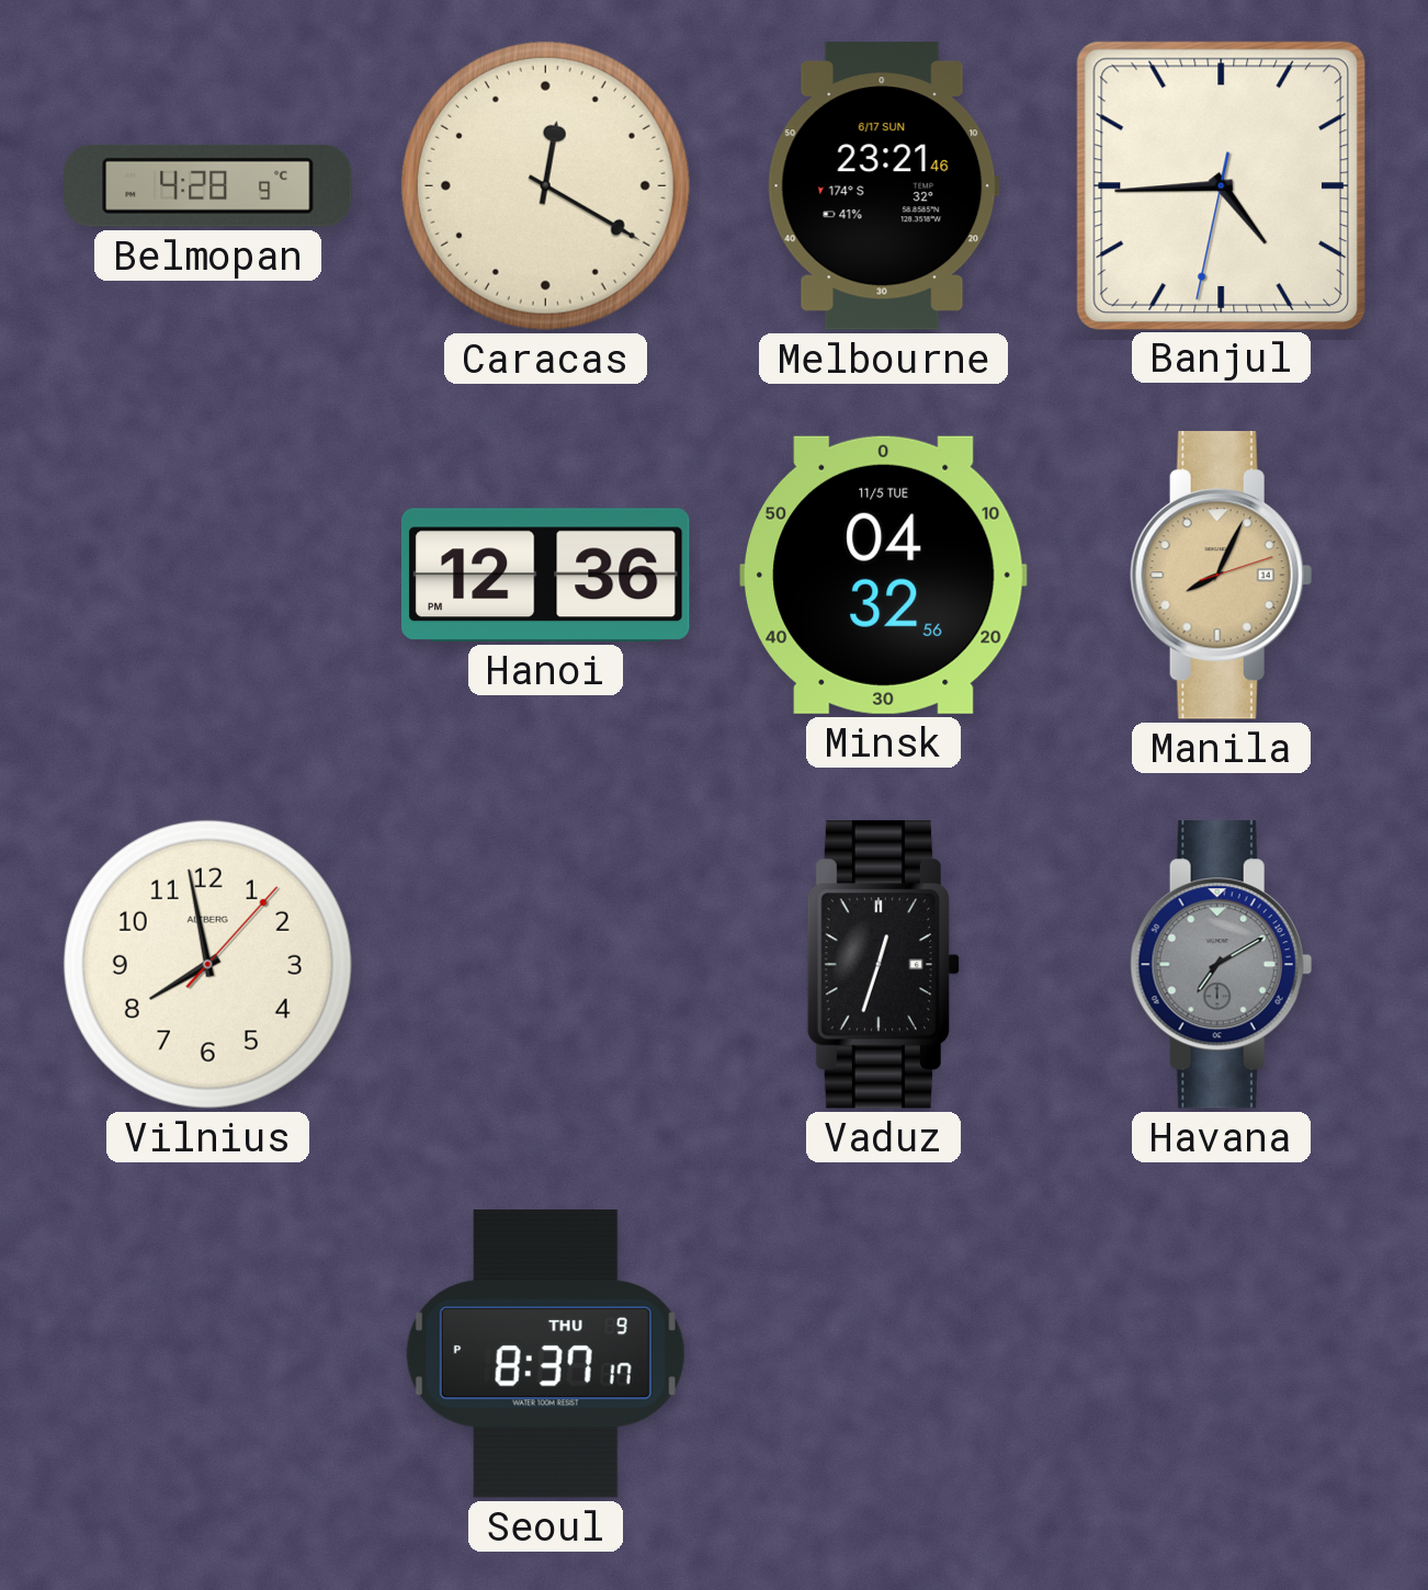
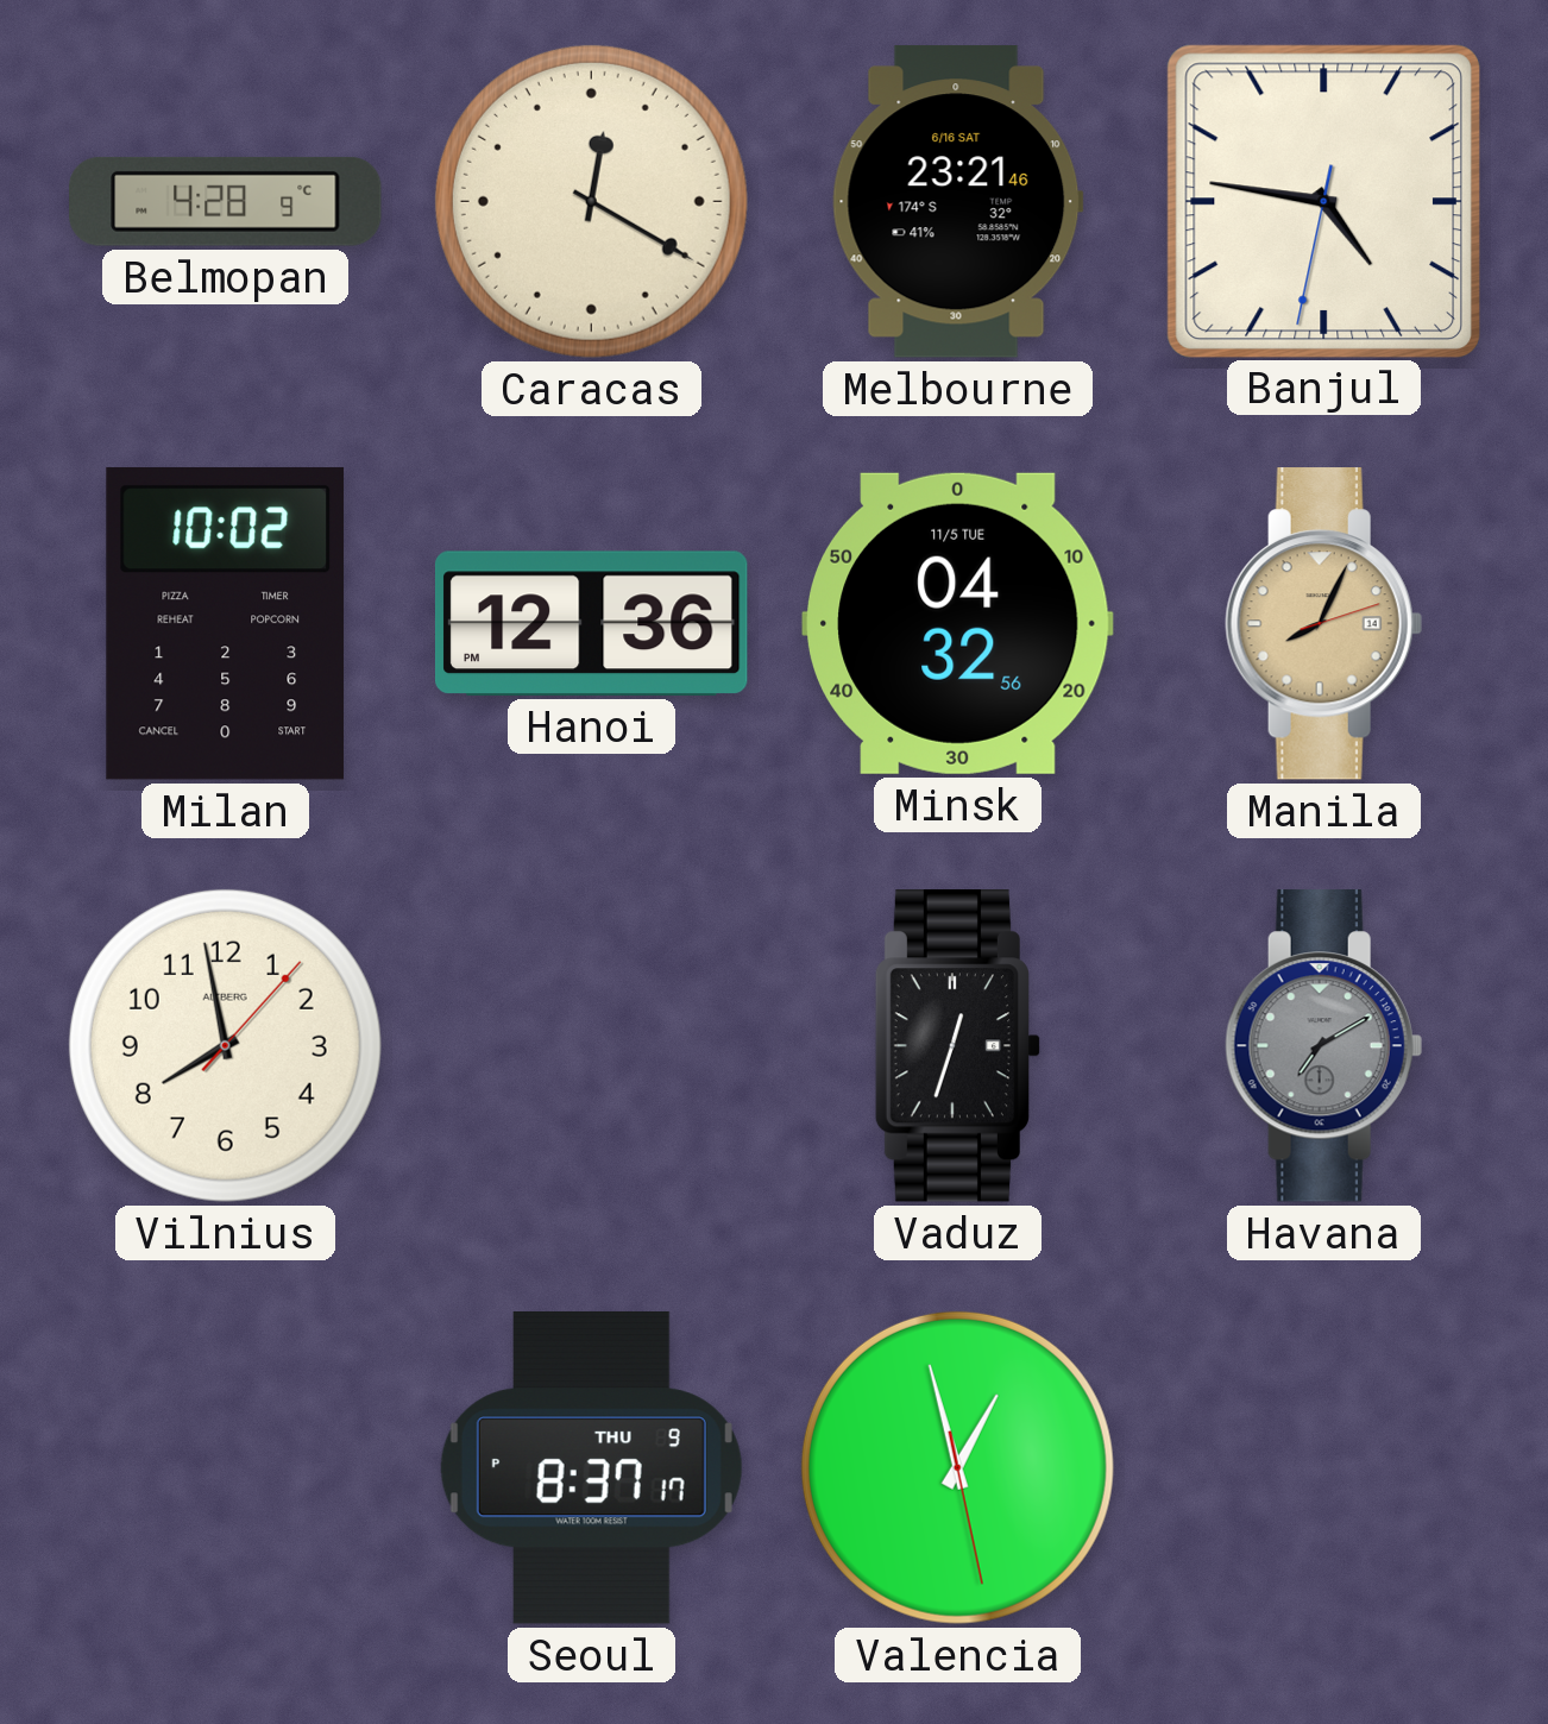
Melbourne date: 6/17 SUN -> 6/16 SAT
Banjul: 4:44 -> 4:46
Milan: none -> 10:02
Valencia: none -> 12:57
